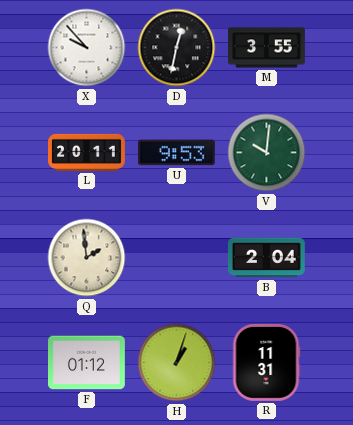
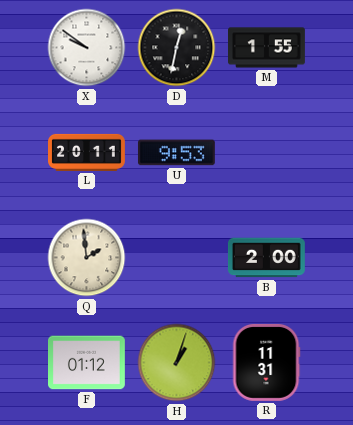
X: 9:53 -> 9:51
M: 3:55 -> 1:55
V: 10:01 -> none
B: 2:04 -> 2:00
